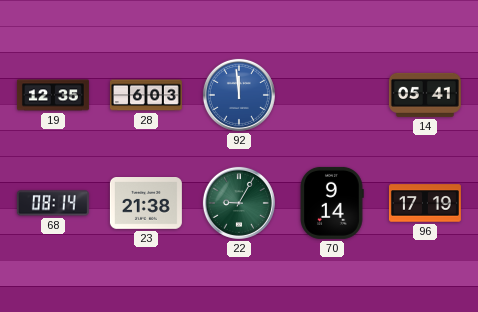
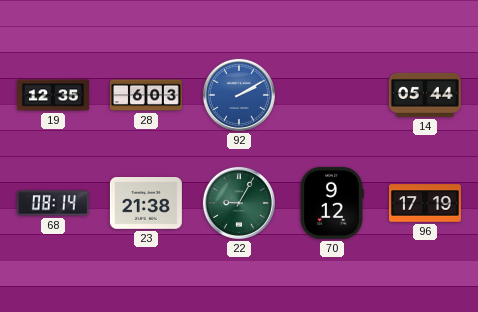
92: 11:59 -> 2:10
14: 05:41 -> 05:44
70: 9:14 -> 9:12
